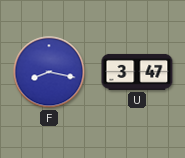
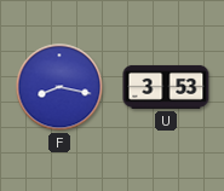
U: 3:47 -> 3:53
